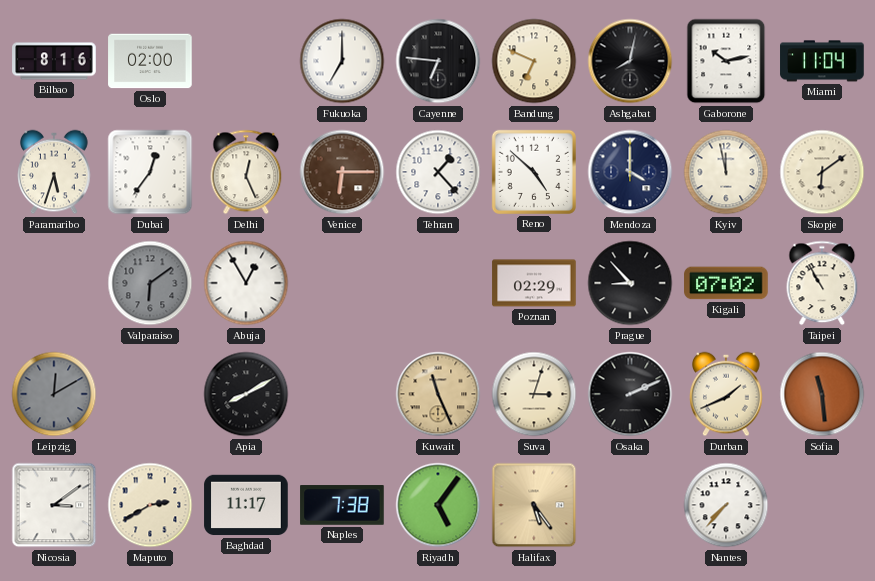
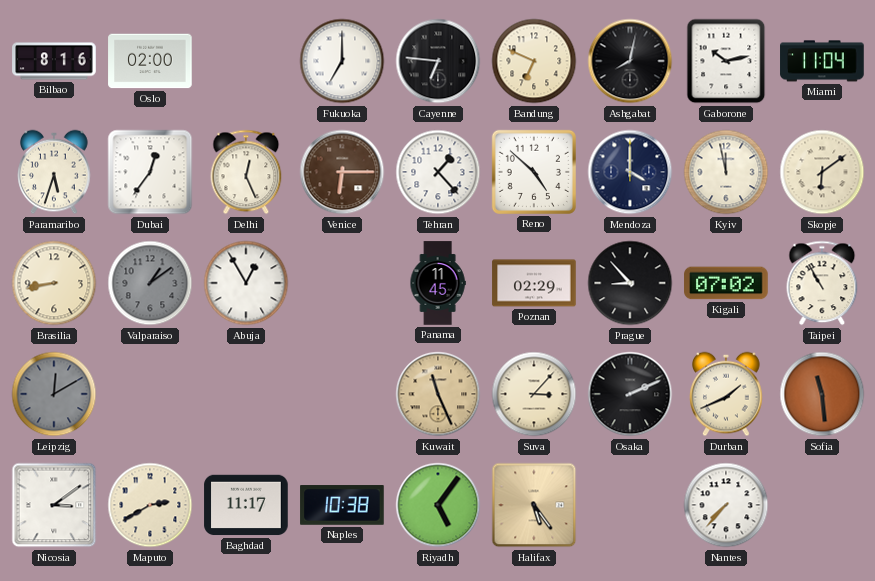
Brasilia: none -> 8:43
Valparaiso: 6:09 -> 1:09
Panama: none -> 11:45
Apia: 8:10 -> none
Suva: 3:03 -> 3:07
Naples: 7:38 -> 10:38
